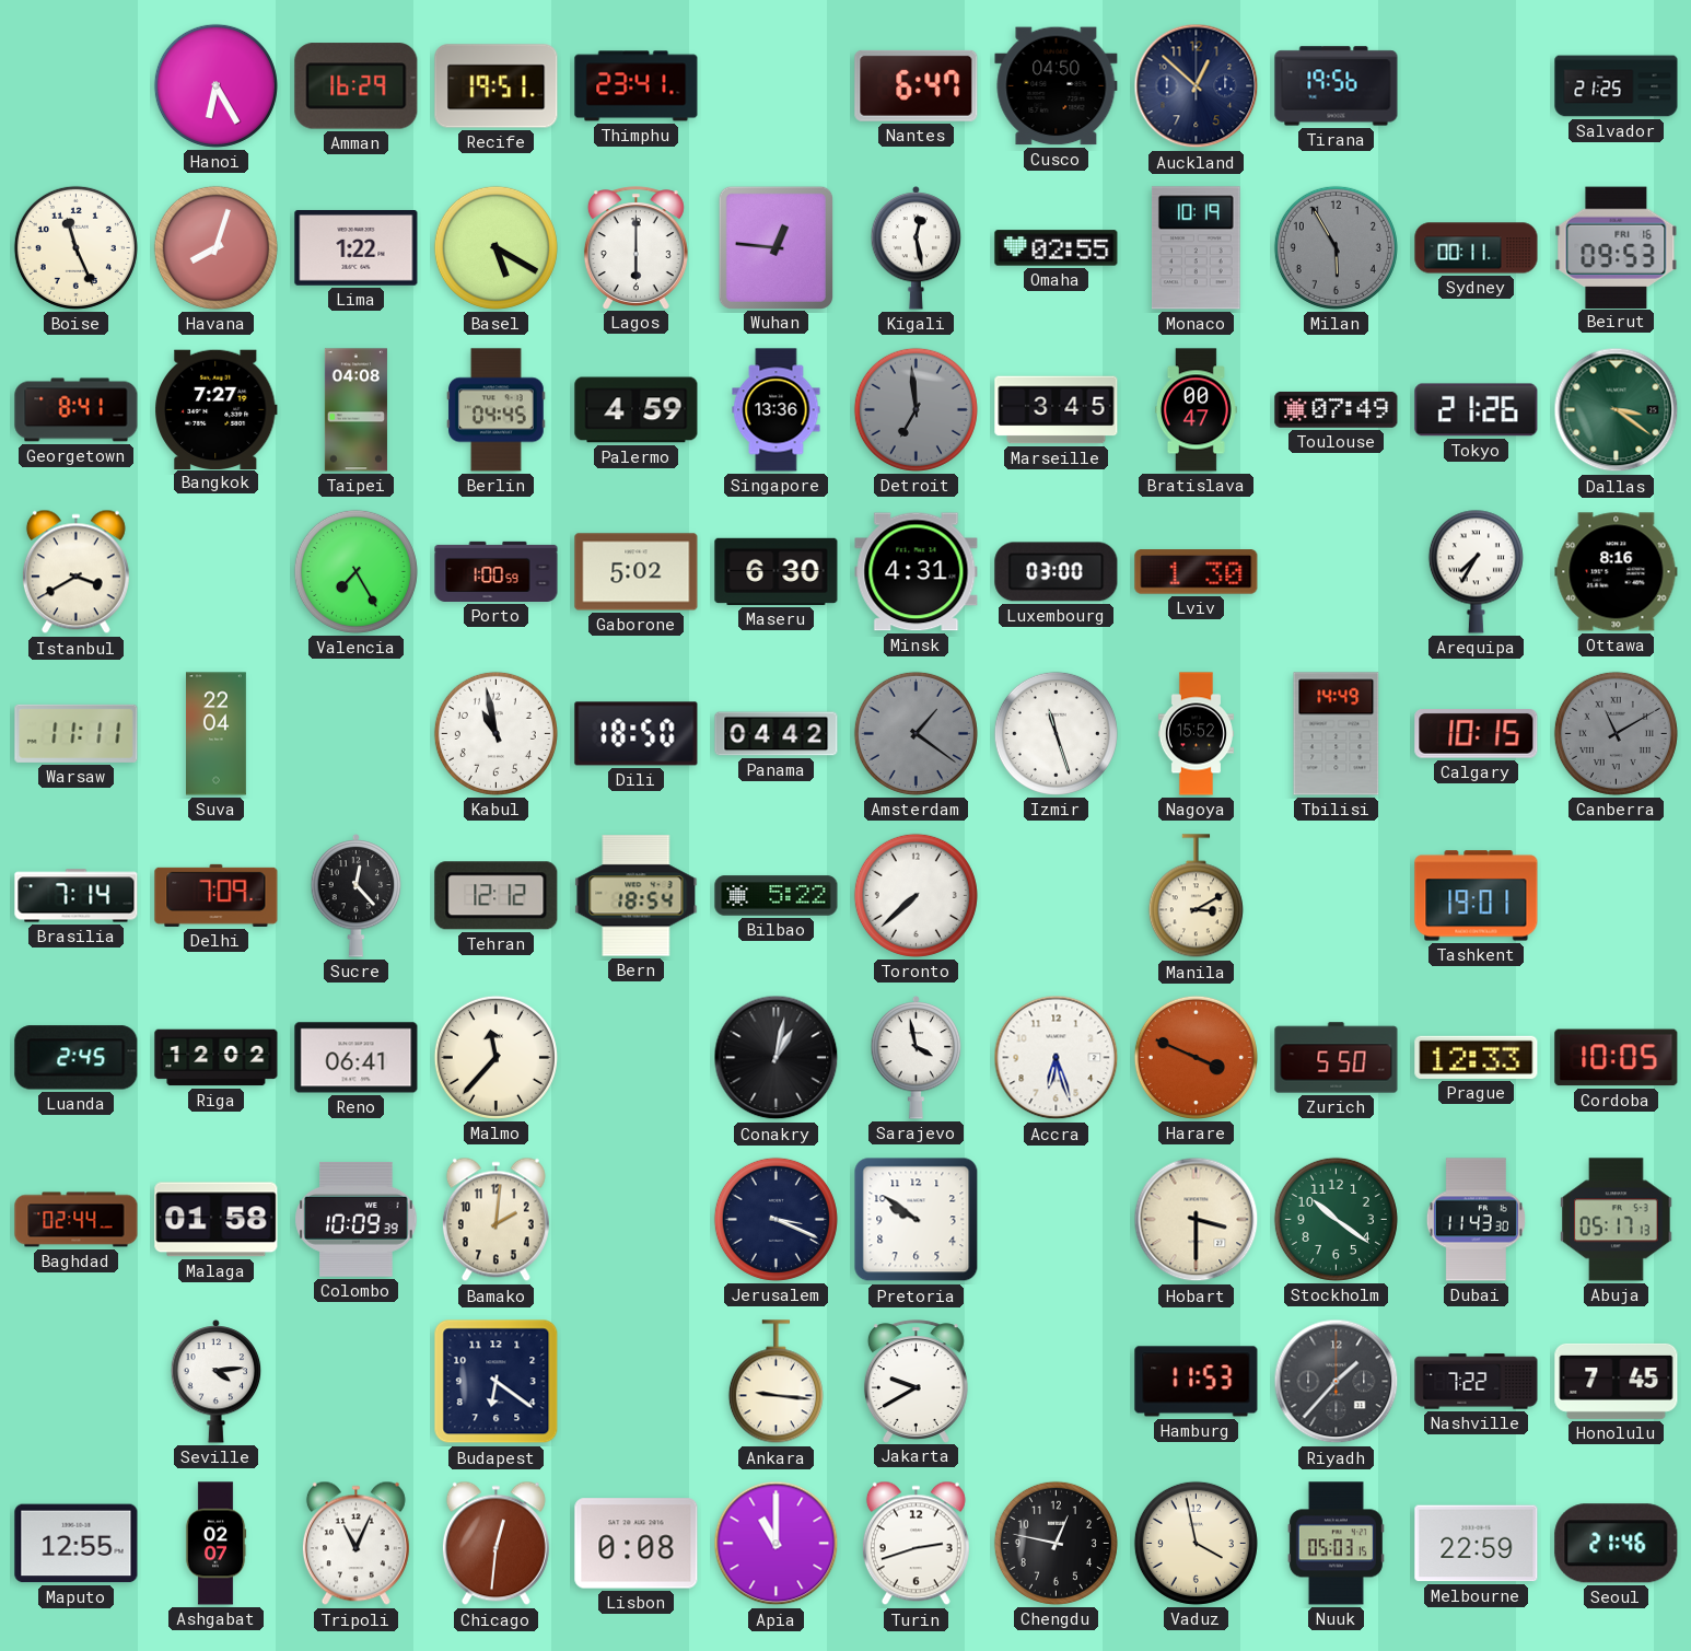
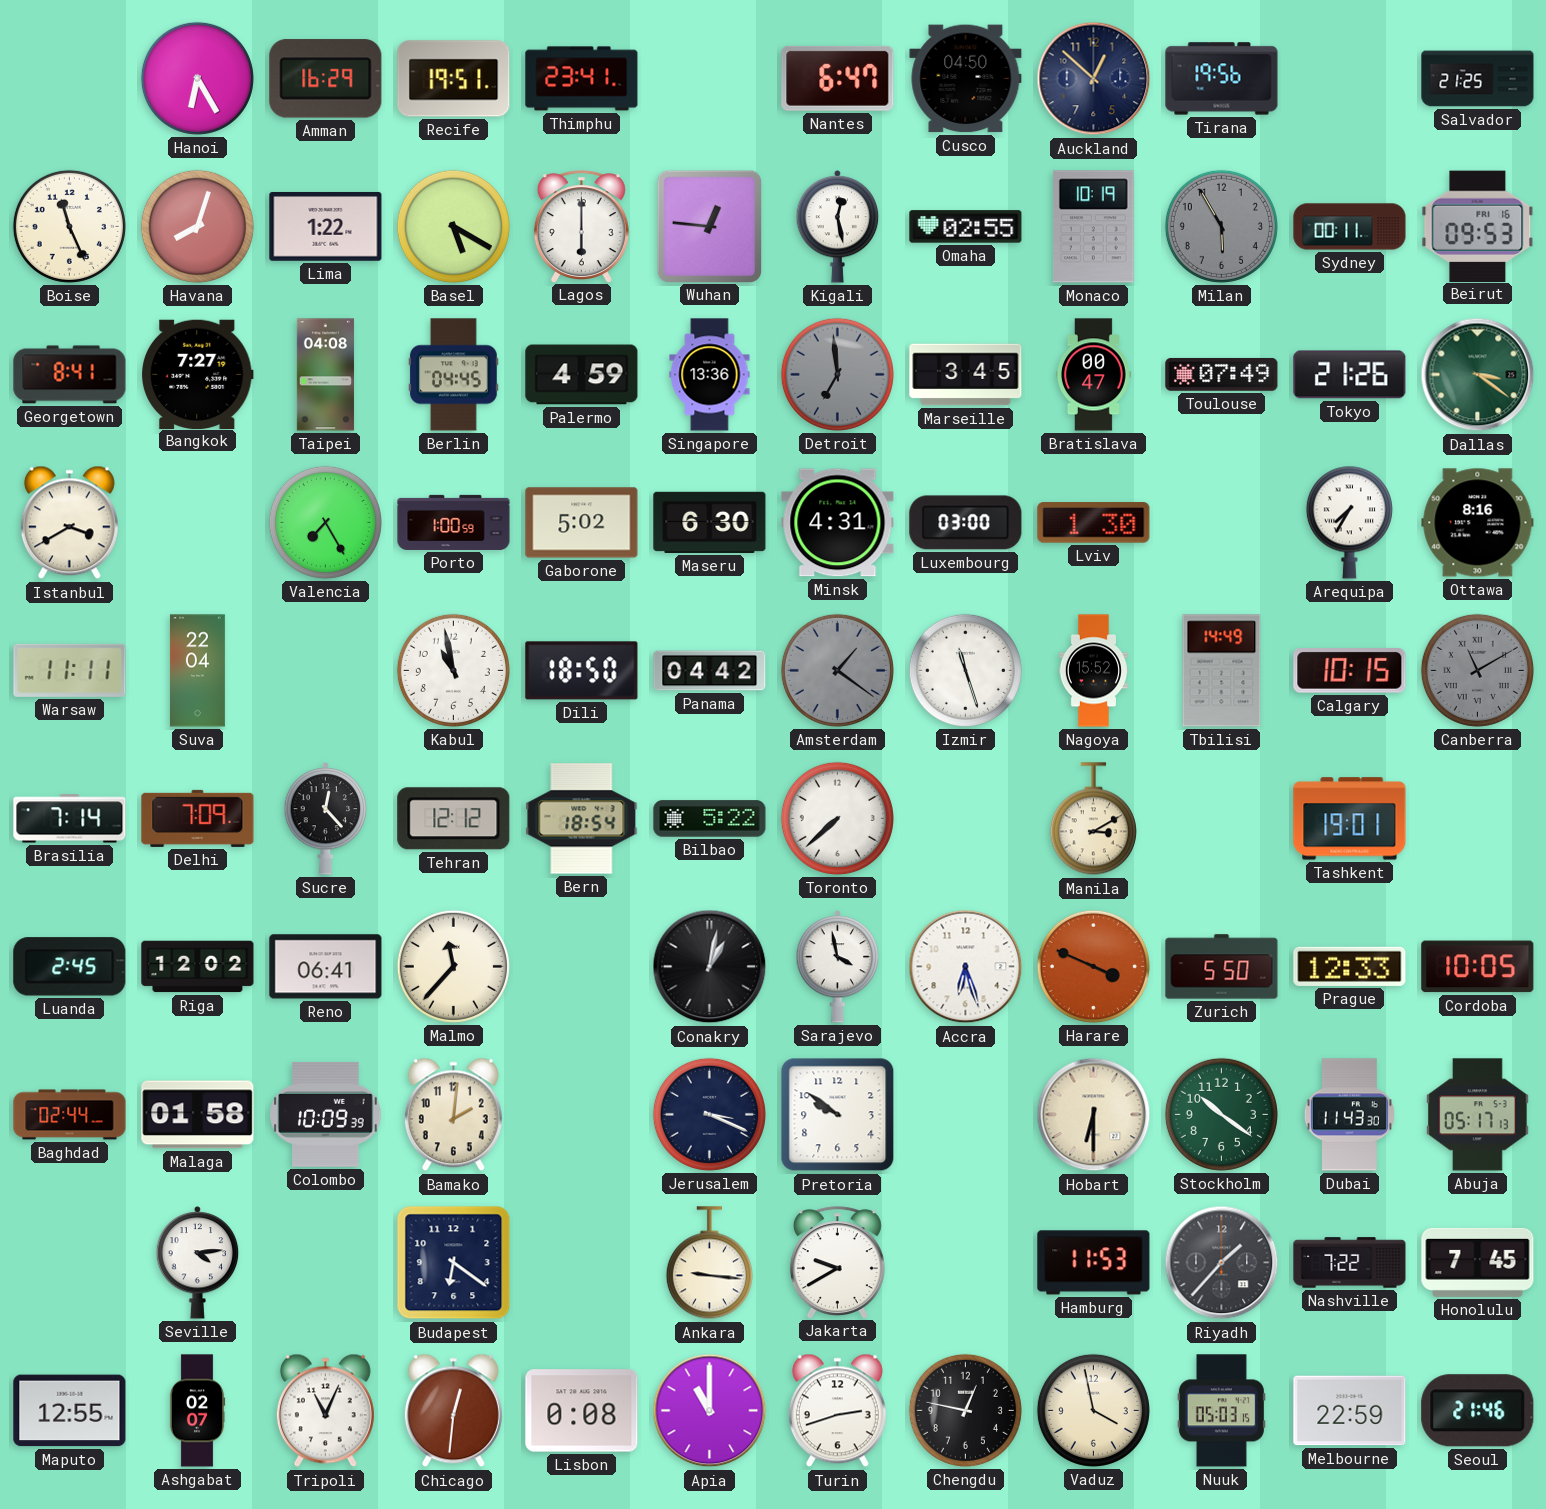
Hobart: 3:30 -> 6:30
